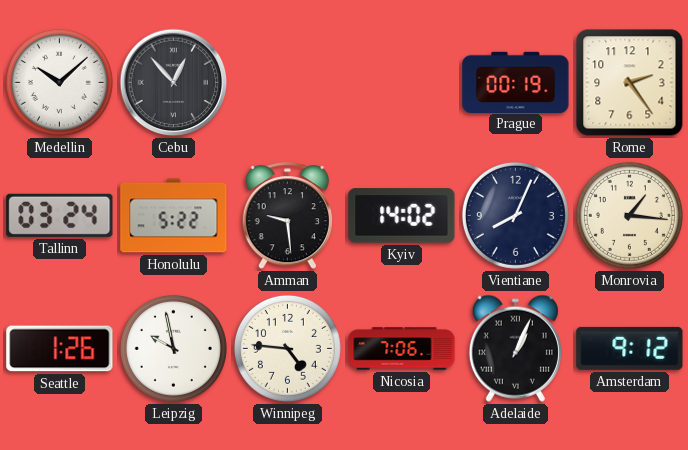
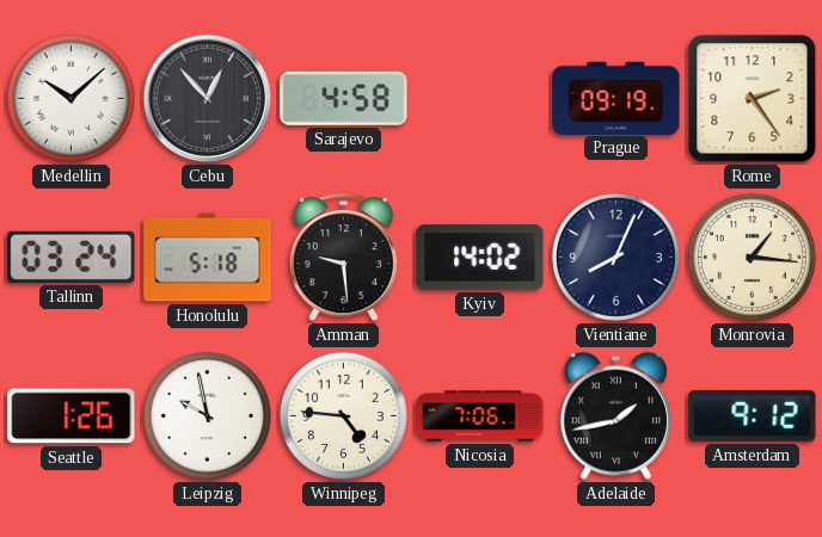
Sarajevo: none -> 4:58
Prague: 00:19 -> 09:19
Honolulu: 5:22 -> 5:18
Adelaide: 1:04 -> 1:43
